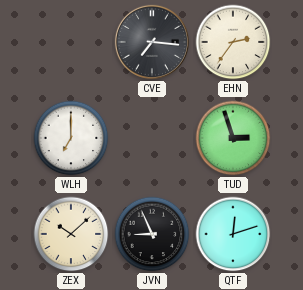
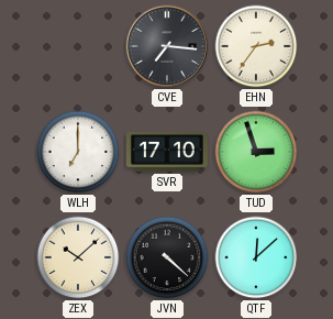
SVR: none -> 17:10
JVN: 8:56 -> 4:22
QTF: 12:12 -> 12:08
